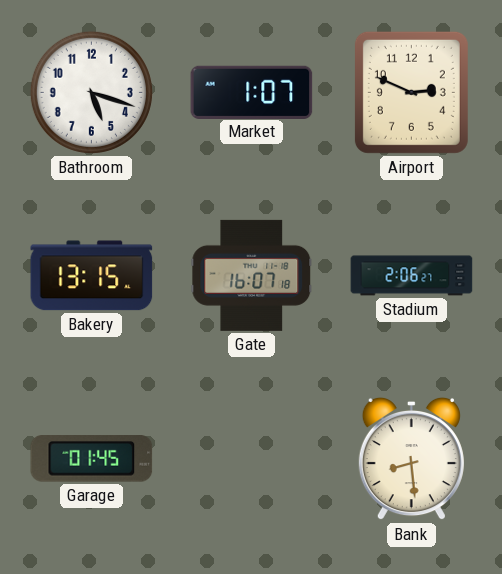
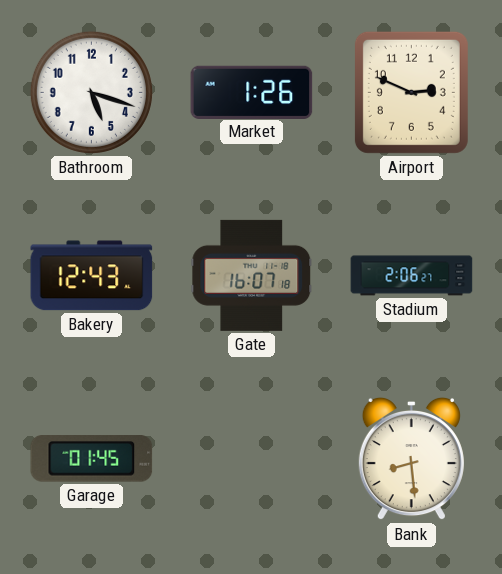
Market: 1:07 -> 1:26
Bakery: 13:15 -> 12:43
